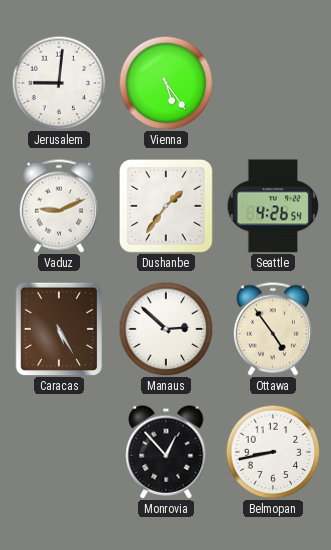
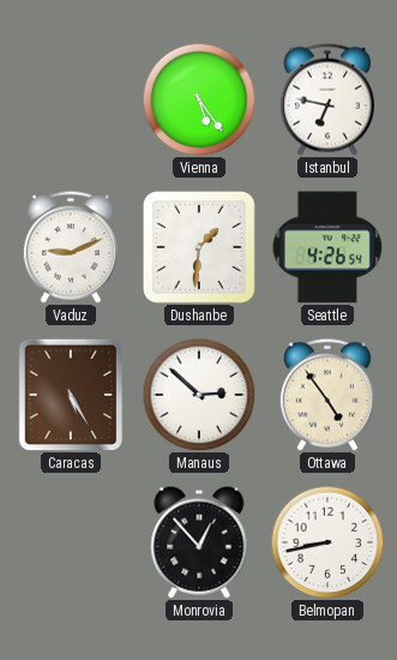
Jerusalem: 9:01 -> none
Istanbul: none -> 6:47
Dushanbe: 1:36 -> 1:31
